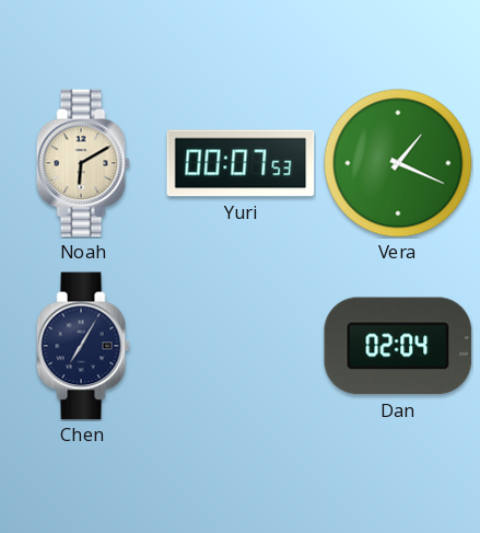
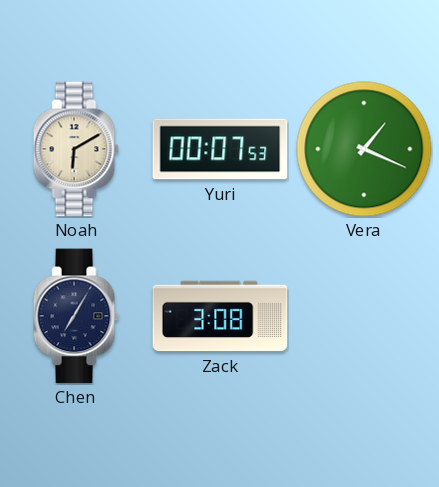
Zack: none -> 3:08
Dan: 02:04 -> none
